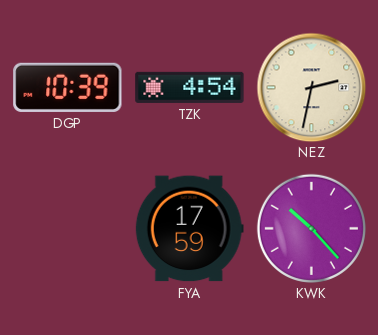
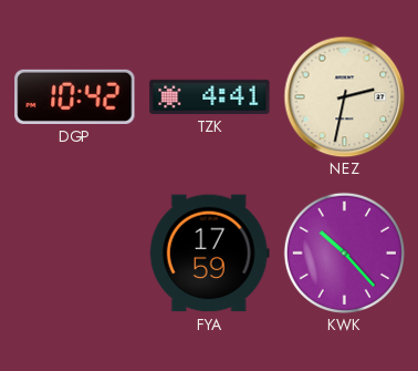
DGP: 10:39 -> 10:42
TZK: 4:54 -> 4:41
